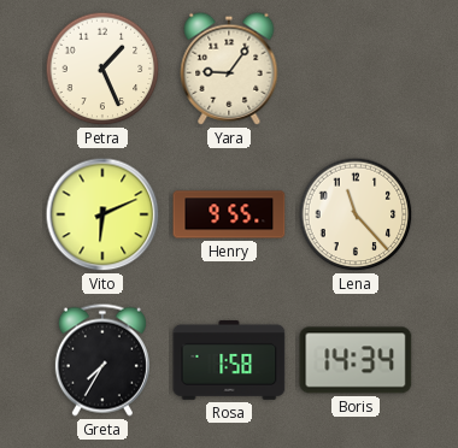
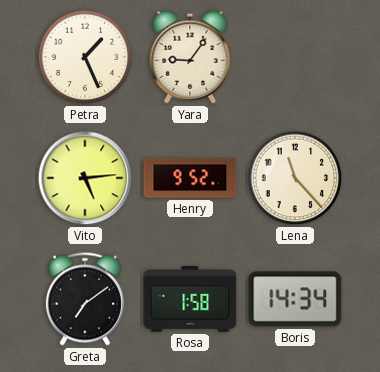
Vito: 6:11 -> 5:14
Henry: 9:55 -> 9:52
Greta: 7:35 -> 7:09
